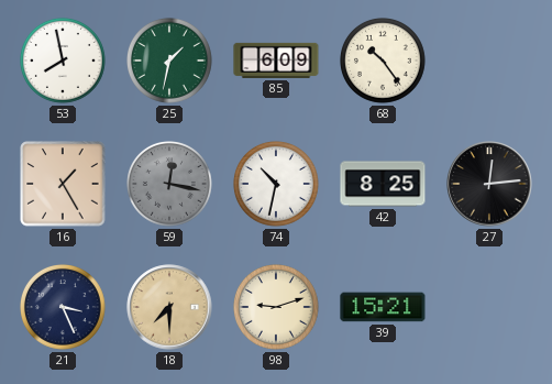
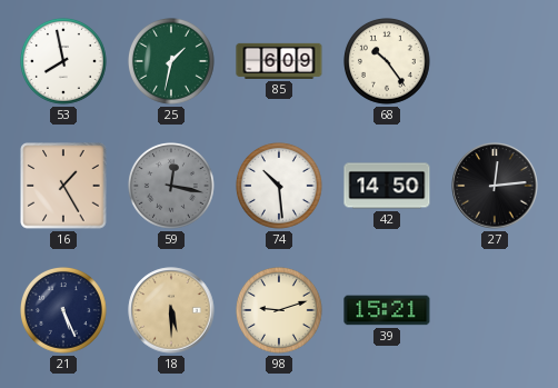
74: 10:32 -> 10:29
42: 8:25 -> 14:50
21: 3:26 -> 5:26
18: 7:30 -> 5:30
